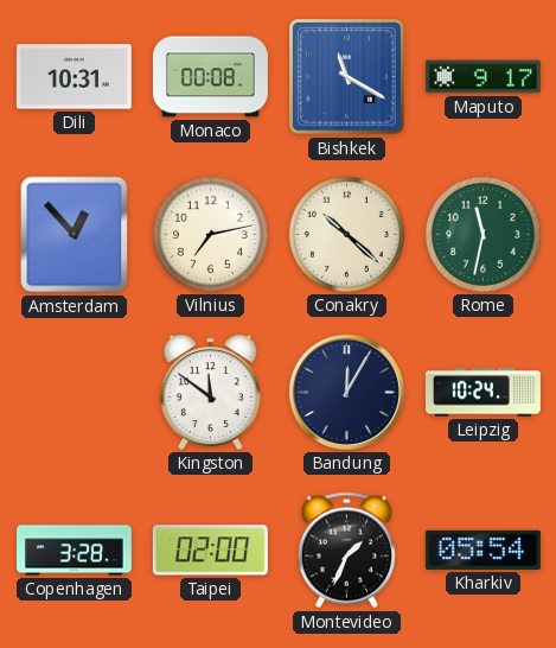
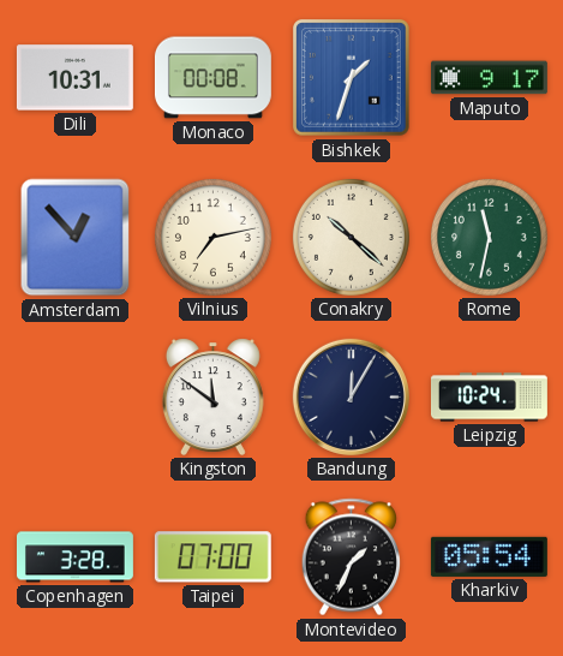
Bishkek: 11:20 -> 1:33
Taipei: 02:00 -> 07:00
